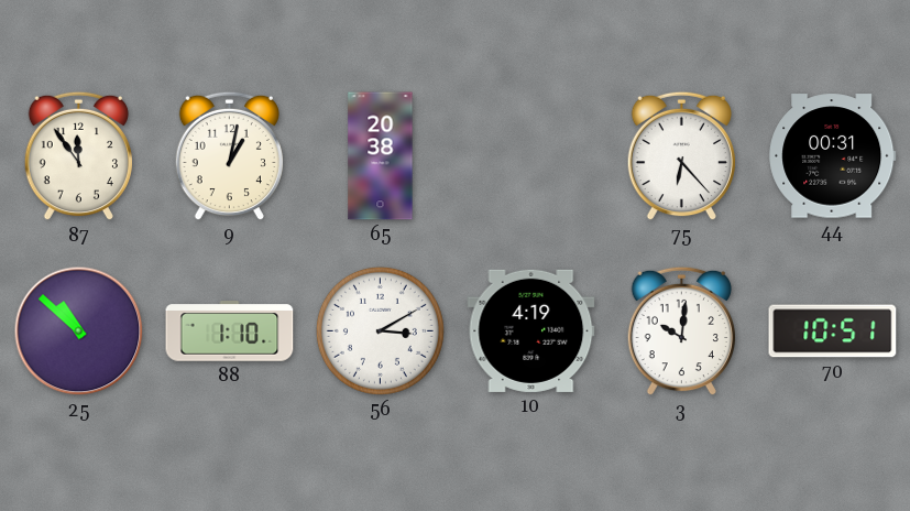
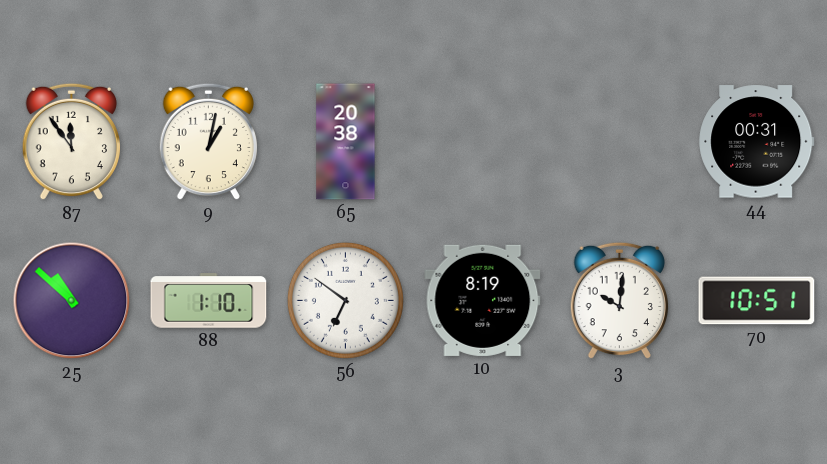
75: 6:23 -> none
56: 3:10 -> 6:51
10: 4:19 -> 8:19
